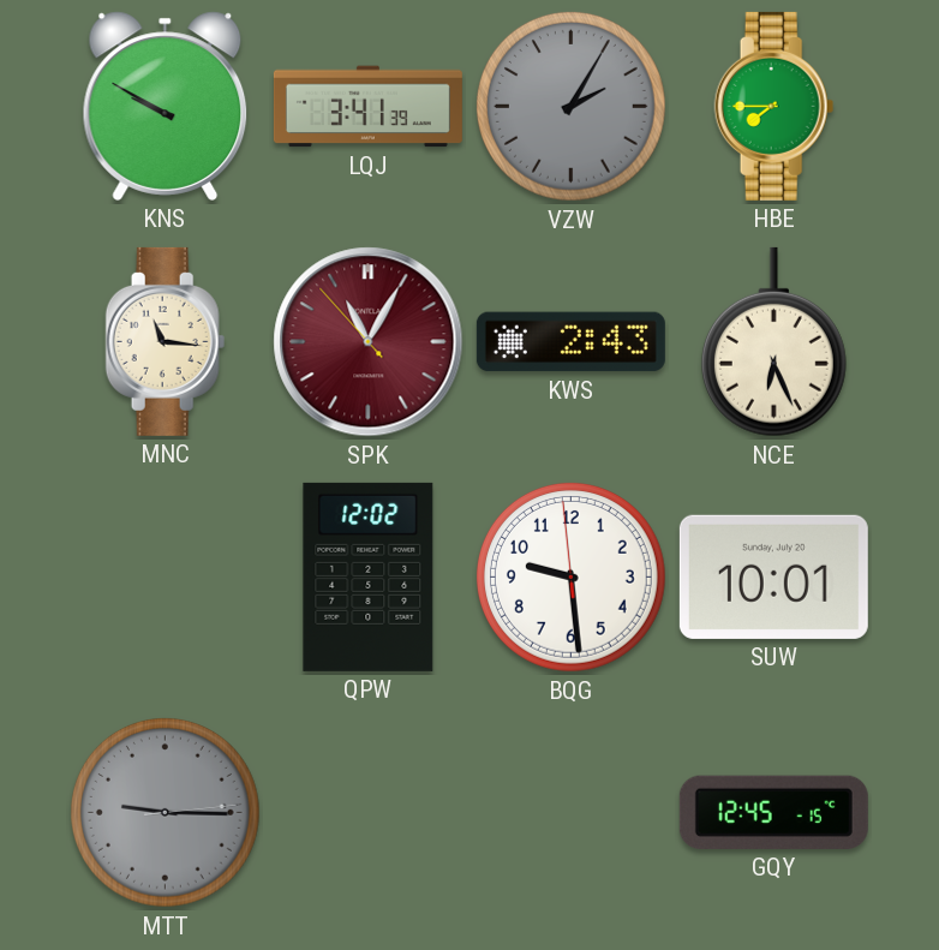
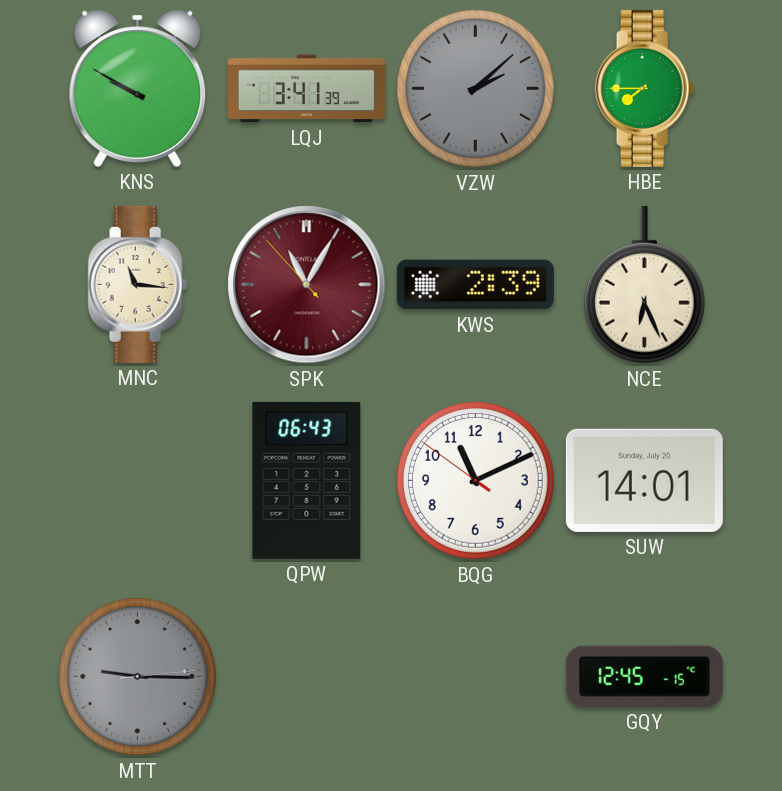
VZW: 2:05 -> 2:08
KWS: 2:43 -> 2:39
QPW: 12:02 -> 06:43
BQG: 9:28 -> 11:10
SUW: 10:01 -> 14:01
